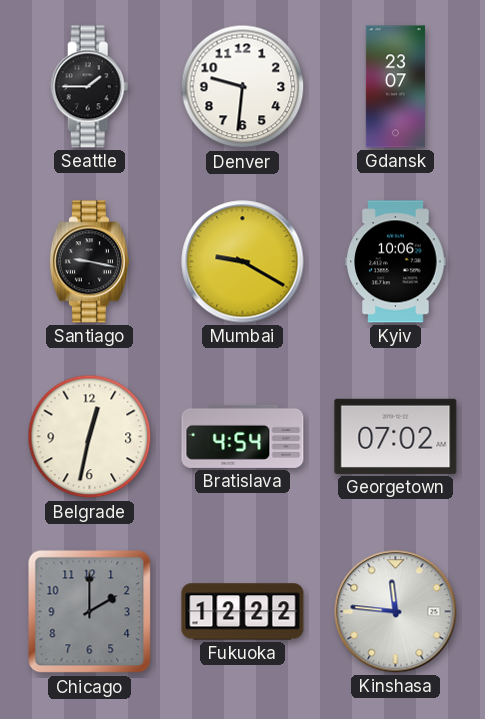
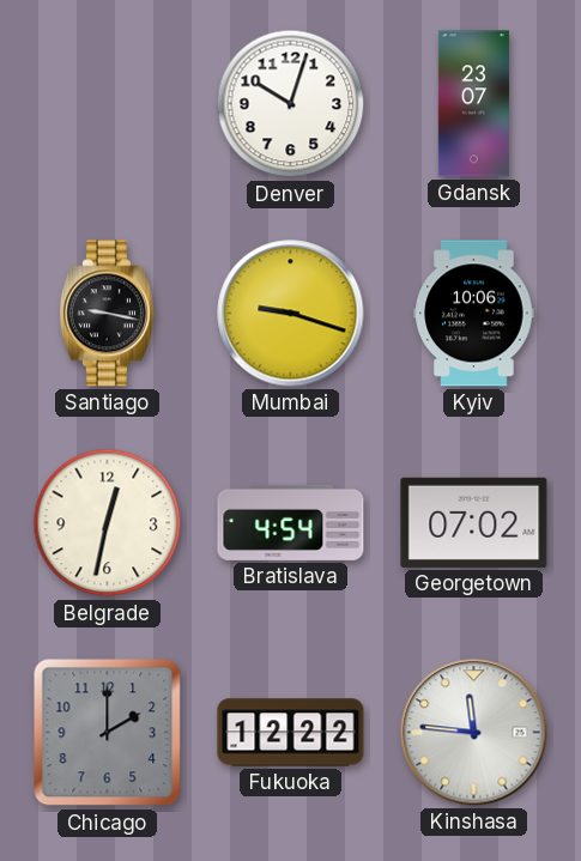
Seattle: 1:45 -> none
Denver: 9:31 -> 10:03
Mumbai: 9:20 -> 9:18
